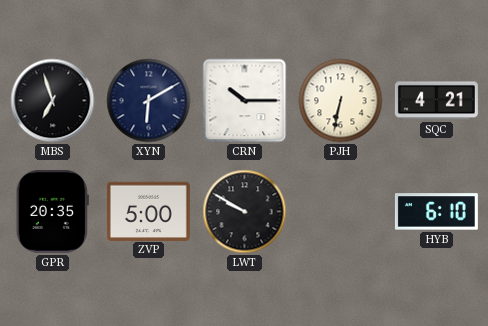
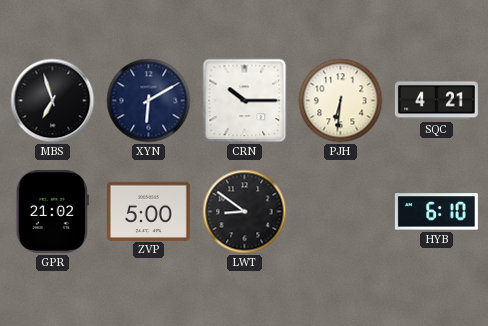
PJH: 6:32 -> 6:31
GPR: 20:35 -> 21:02
LWT: 9:50 -> 8:51
